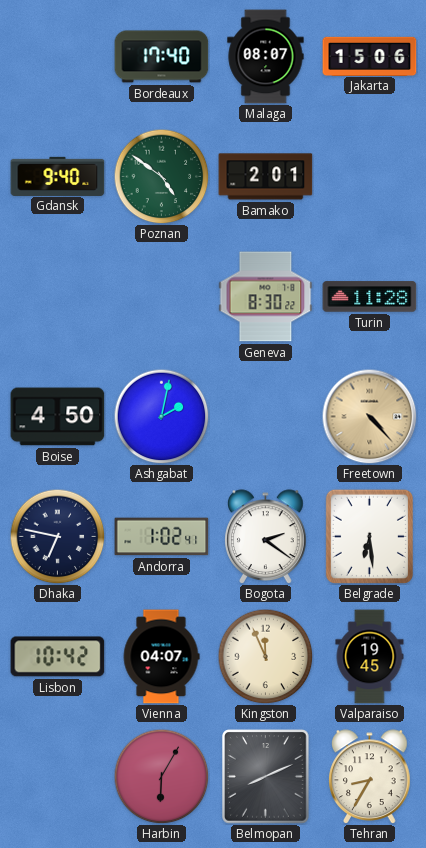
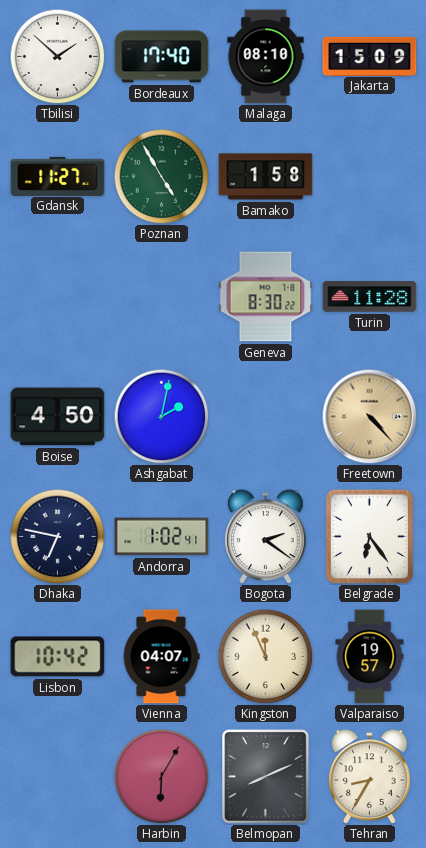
Tbilisi: none -> 1:52
Malaga: 08:07 -> 08:10
Jakarta: 15:06 -> 15:09
Gdansk: 9:40 -> 11:27
Poznan: 4:51 -> 4:55
Bamako: 2:01 -> 1:58
Belgrade: 6:29 -> 6:24
Valparaiso: 19:45 -> 19:57
